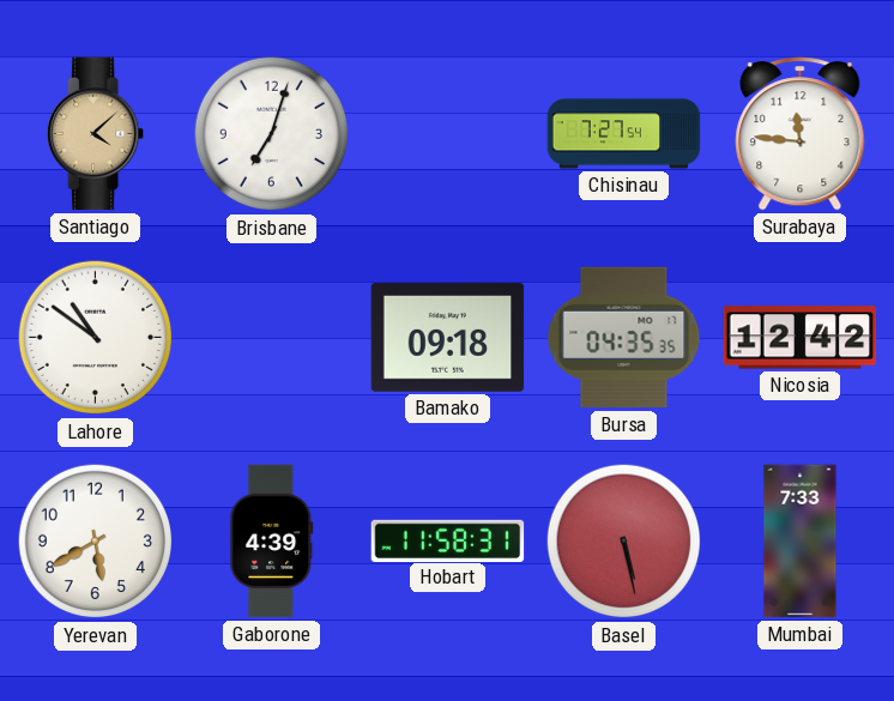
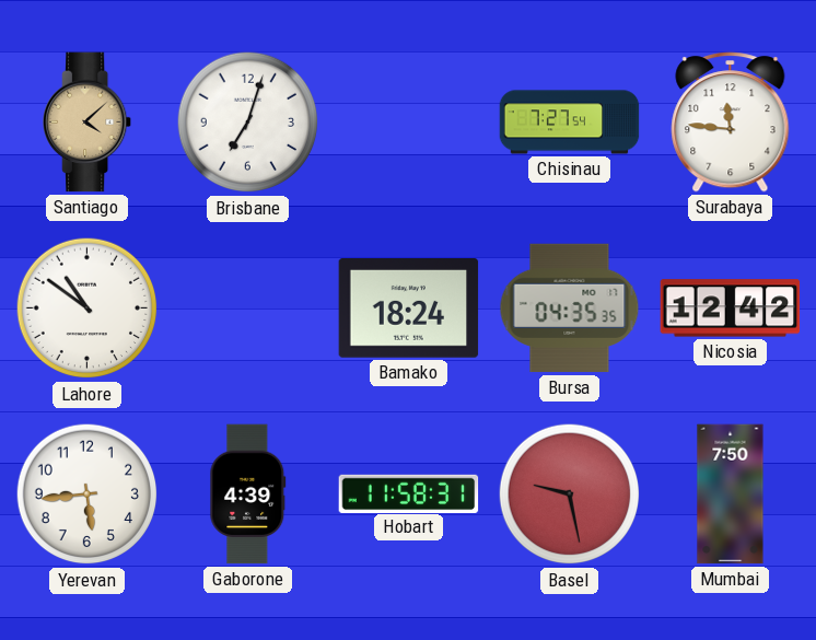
Bamako: 09:18 -> 18:24
Yerevan: 5:40 -> 5:44
Basel: 5:28 -> 9:28
Mumbai: 7:33 -> 7:50
